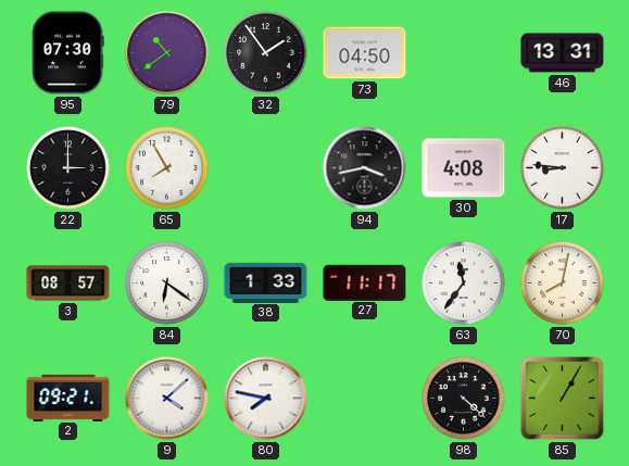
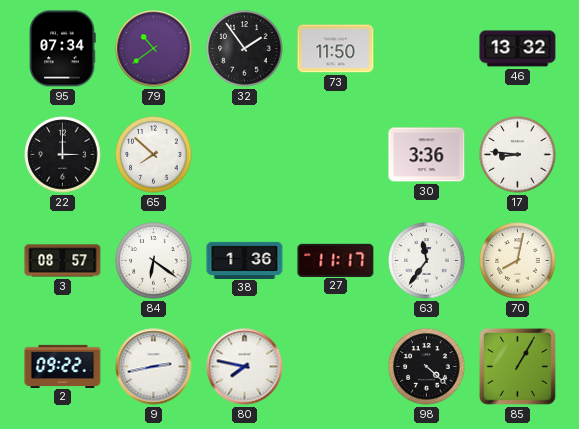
95: 07:30 -> 07:34
73: 04:50 -> 11:50
46: 13:31 -> 13:32
65: 7:55 -> 7:52
94: 3:43 -> none
30: 4:08 -> 3:36
38: 1:33 -> 1:36
2: 09:21 -> 09:22
9: 4:08 -> 2:43
